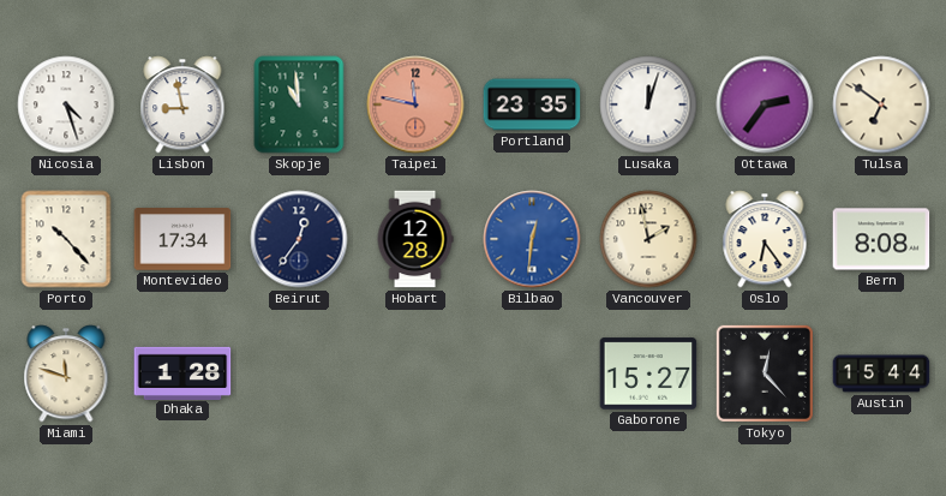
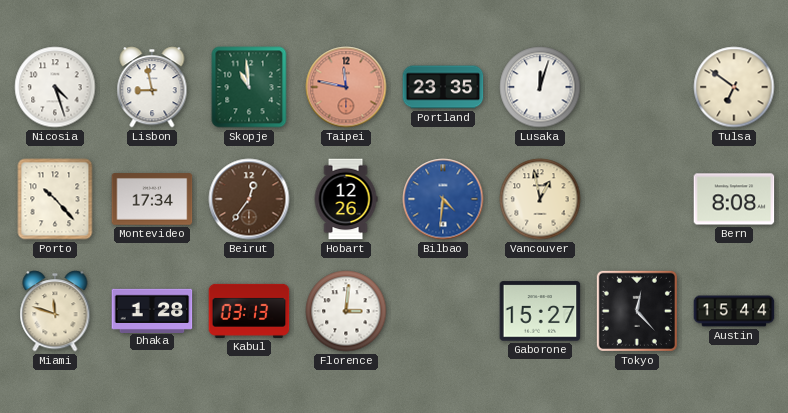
Ottawa: 2:36 -> none
Beirut dial: navy -> brown
Hobart: 12:28 -> 12:26
Bilbao: 12:31 -> 4:31
Vancouver: 1:58 -> 12:58
Oslo: 6:24 -> none
Kabul: none -> 03:13
Florence: none -> 3:01
